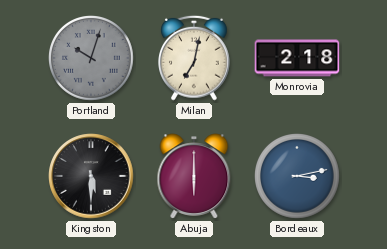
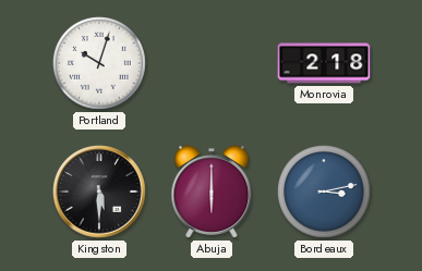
Portland dial: grey -> white
Milan: 7:02 -> none
